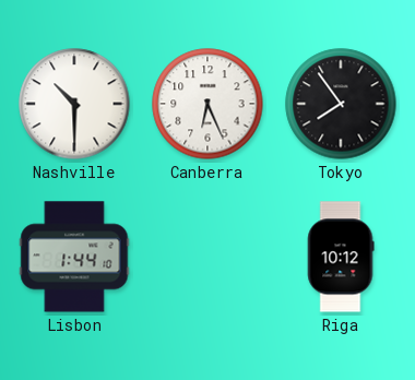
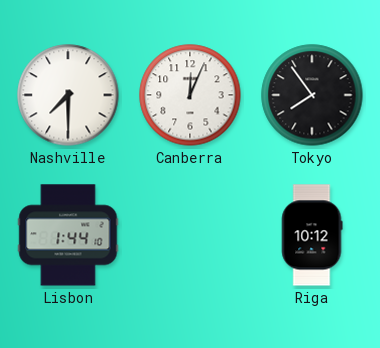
Nashville: 10:30 -> 7:30
Canberra: 6:26 -> 12:04
